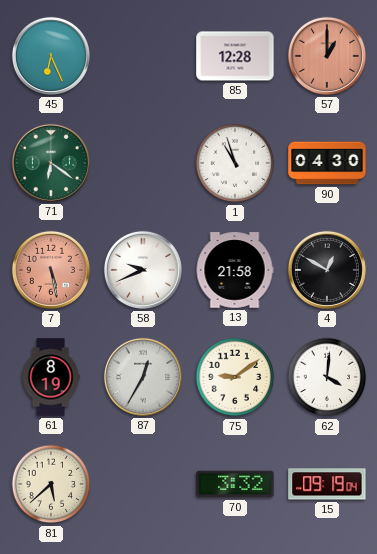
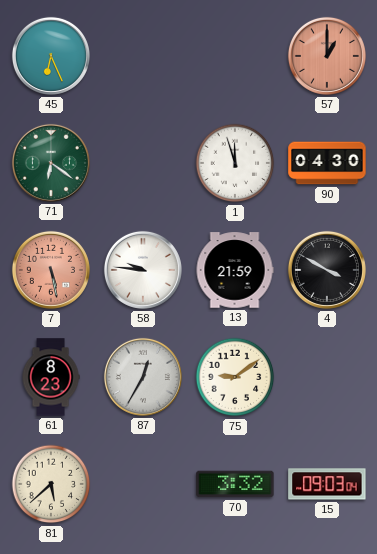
85: 12:28 -> none
1: 10:57 -> 11:57
58: 9:41 -> 9:46
13: 21:58 -> 21:59
4: 12:50 -> 3:50
61: 8:19 -> 8:23
62: 4:01 -> none
15: 09:19 -> 09:03
